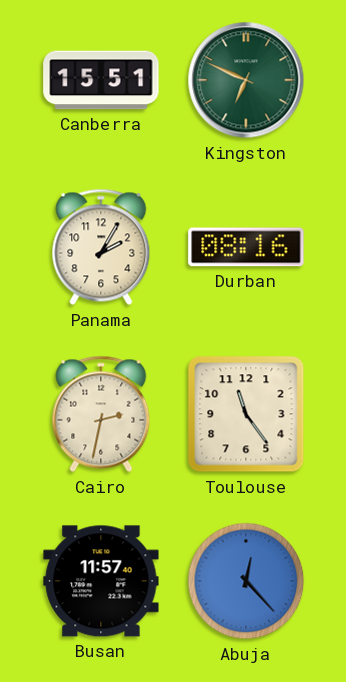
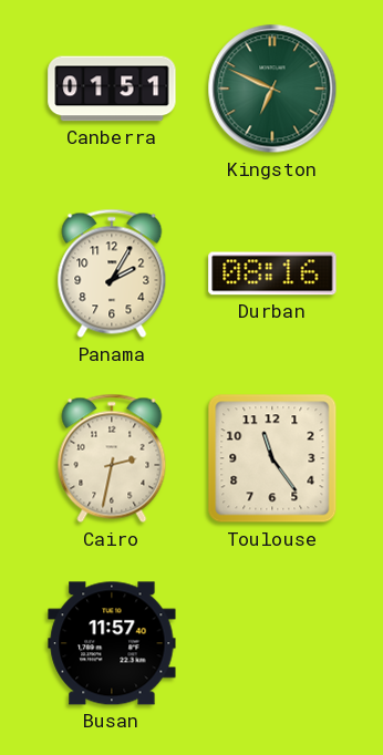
Canberra: 15:51 -> 01:51
Abuja: 12:23 -> none
